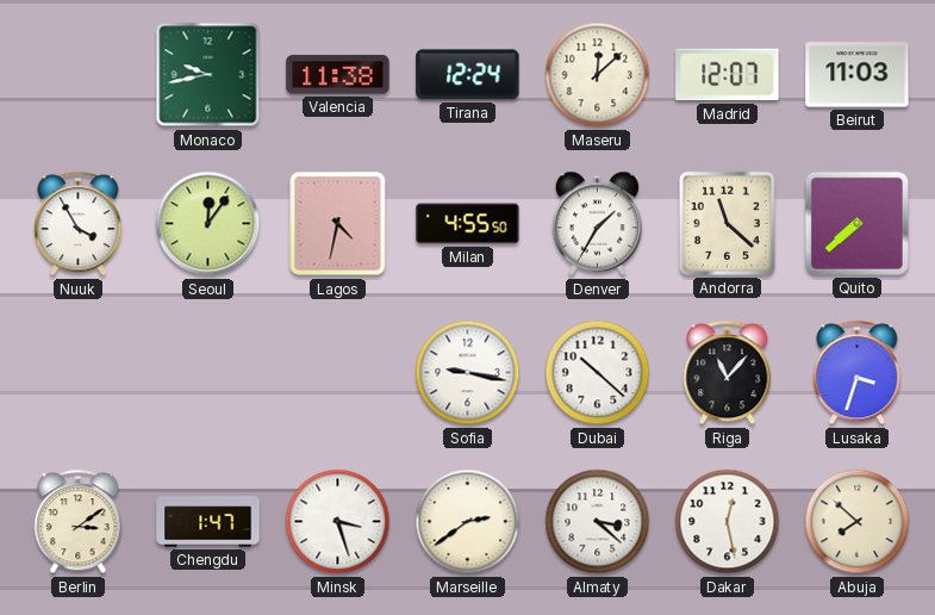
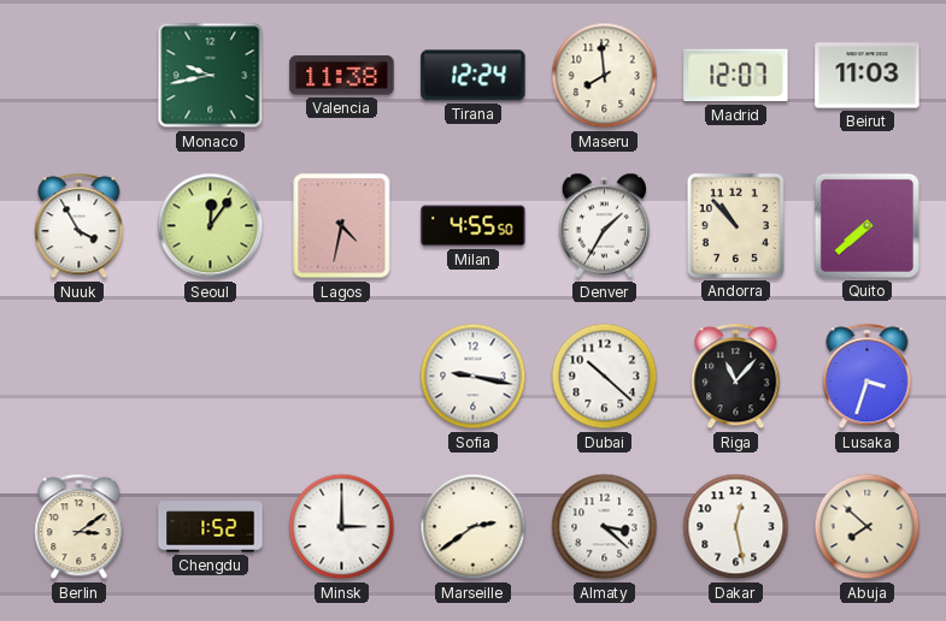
Maseru: 12:08 -> 7:59
Andorra: 11:22 -> 10:53
Chengdu: 1:47 -> 1:52
Minsk: 3:27 -> 3:00
